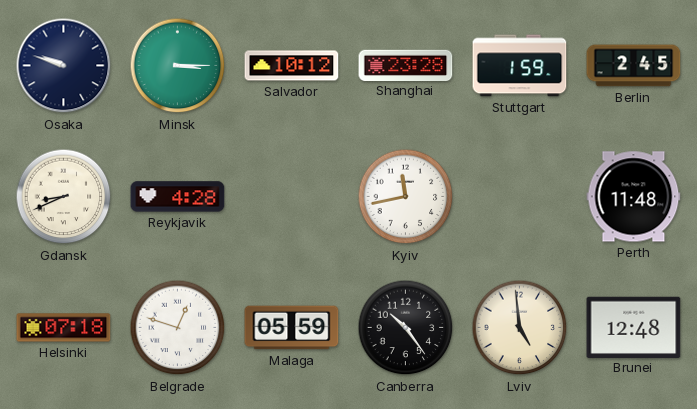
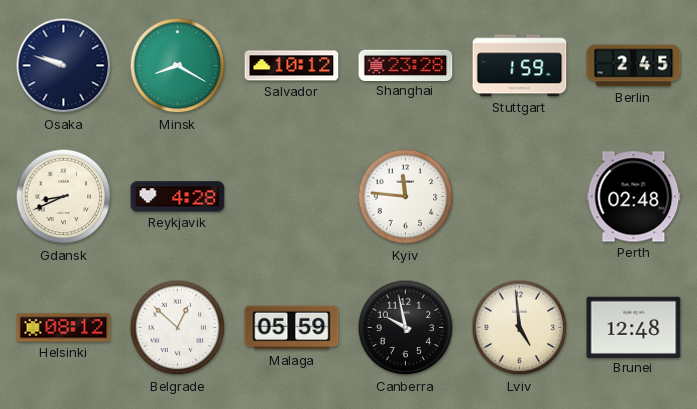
Minsk: 3:15 -> 8:20
Kyiv: 11:43 -> 11:46
Perth: 11:48 -> 02:48
Helsinki: 07:18 -> 08:12
Belgrade: 12:48 -> 12:52
Canberra: 10:24 -> 9:58
